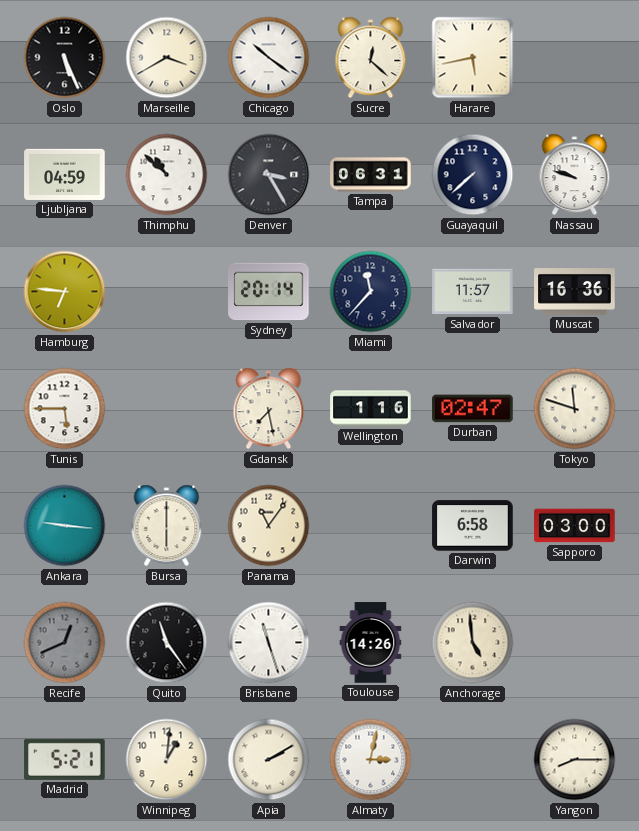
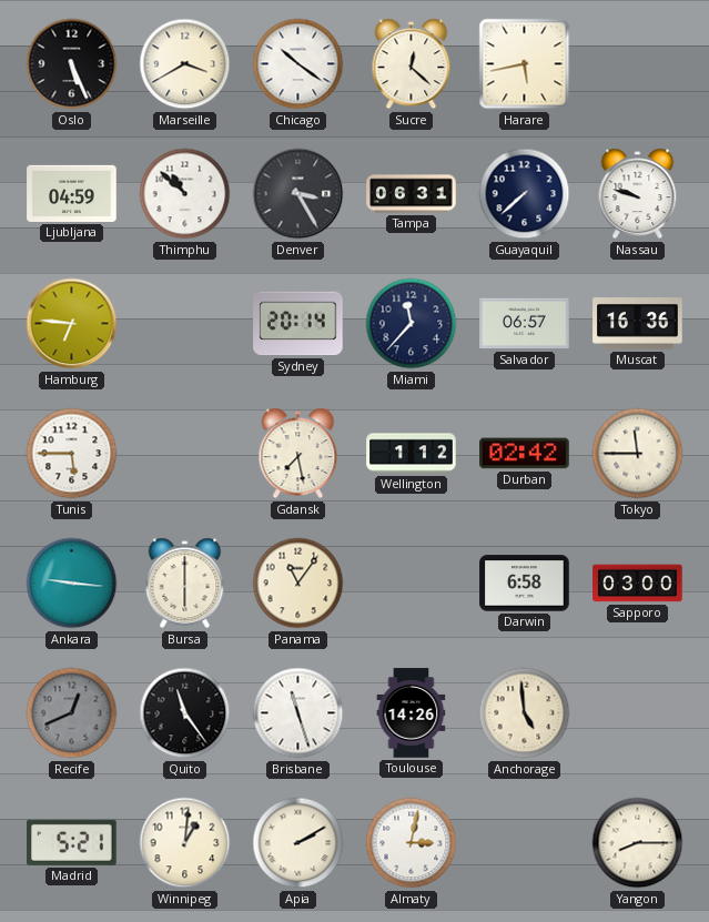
Salvador: 11:57 -> 06:57
Wellington: 1:16 -> 1:12
Durban: 02:47 -> 02:42
Tokyo: 11:48 -> 11:45
